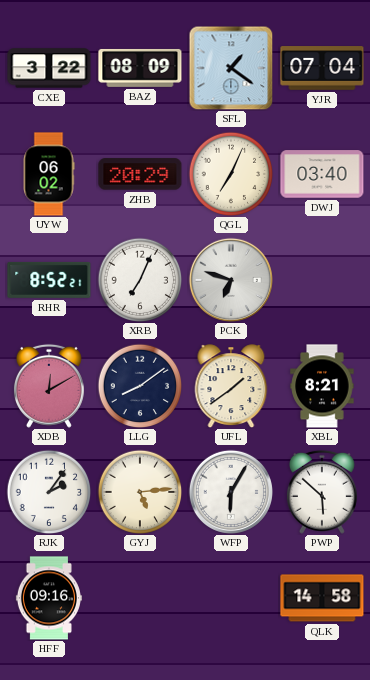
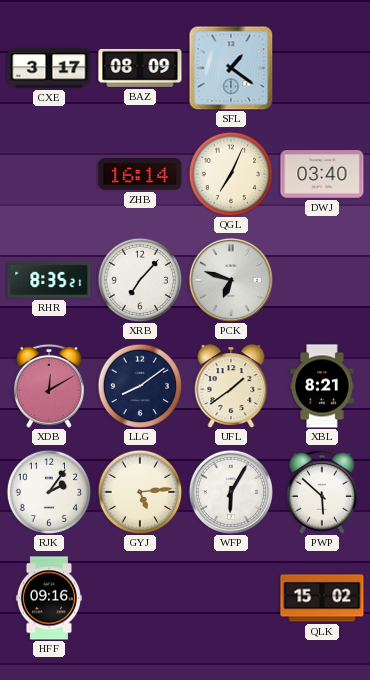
CXE: 3:22 -> 3:17
YJR: 07:04 -> none
UYW: 06:02 -> none
ZHB: 20:29 -> 16:14
RHR: 8:52 -> 8:35
XRB: 7:04 -> 7:07
QLK: 14:58 -> 15:02
